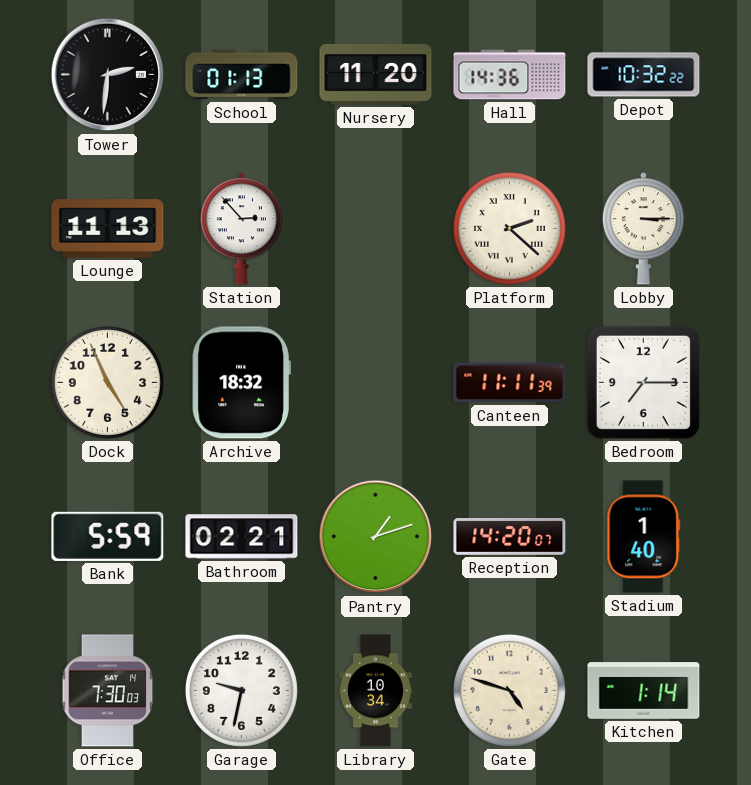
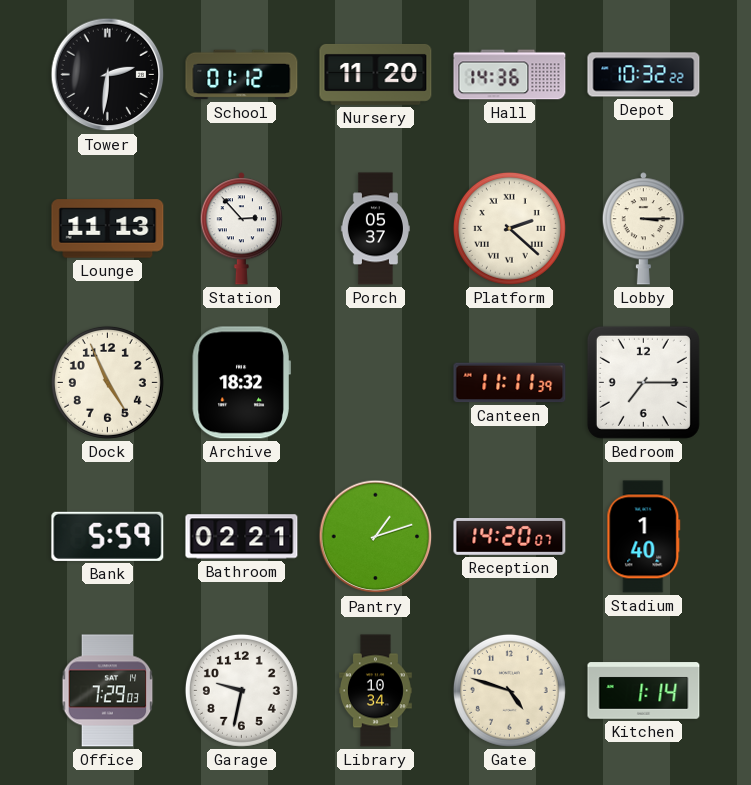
School: 01:13 -> 01:12
Porch: none -> 05:37
Office: 7:30 -> 7:29
